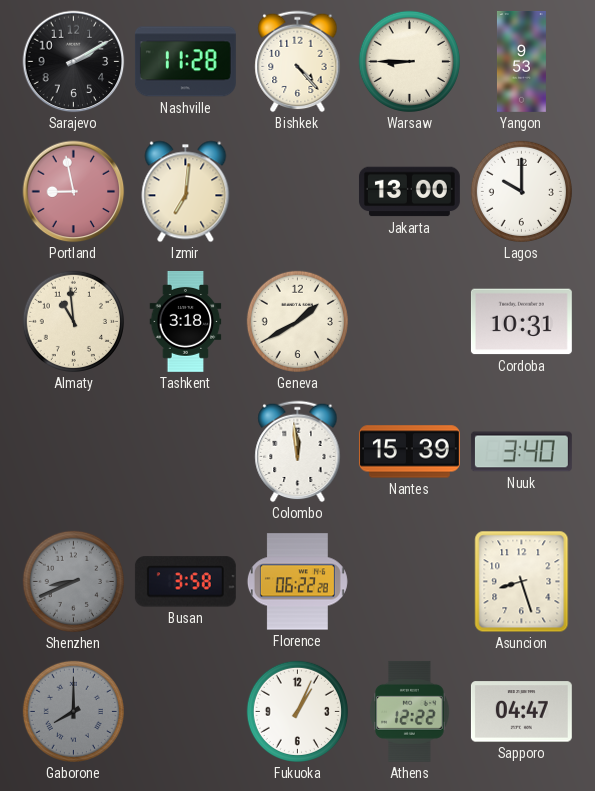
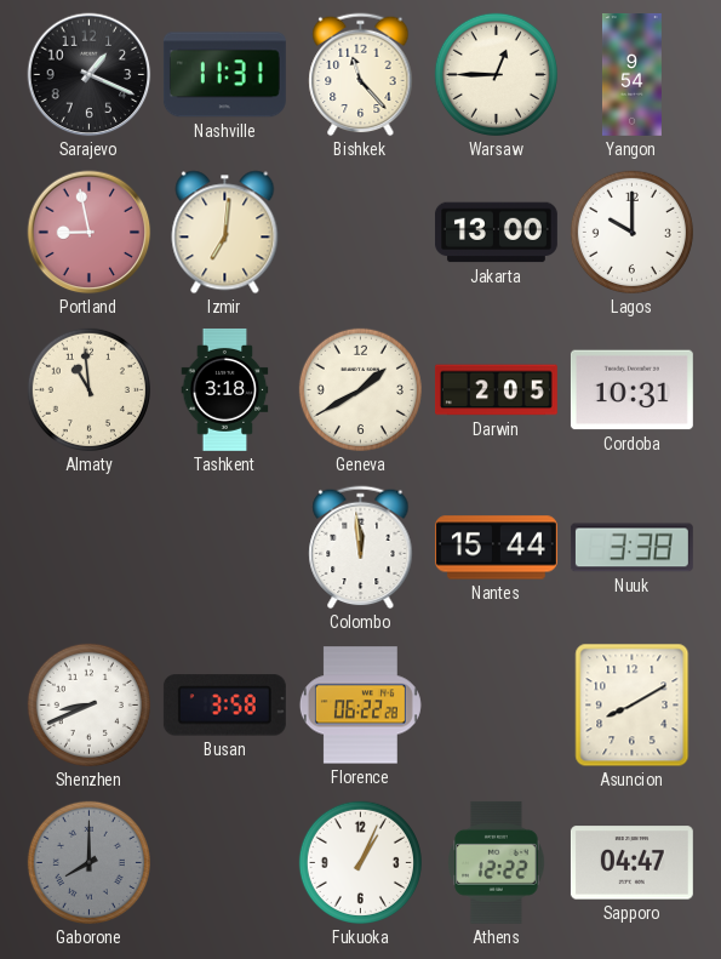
Sarajevo: 2:10 -> 1:19
Nashville: 11:28 -> 11:31
Bishkek: 4:23 -> 11:23
Warsaw: 8:45 -> 12:45
Yangon: 9:53 -> 9:54
Darwin: none -> 2:05
Nantes: 15:39 -> 15:44
Nuuk: 3:40 -> 3:38
Shenzhen dial: grey -> white
Asuncion: 8:27 -> 8:10
